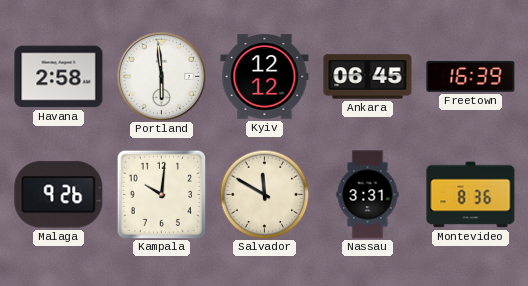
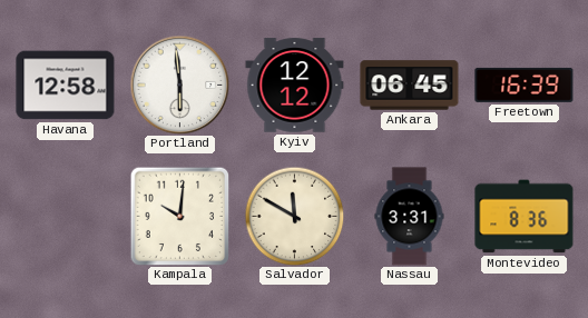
Havana: 2:58 -> 12:58
Malaga: 9:26 -> none
